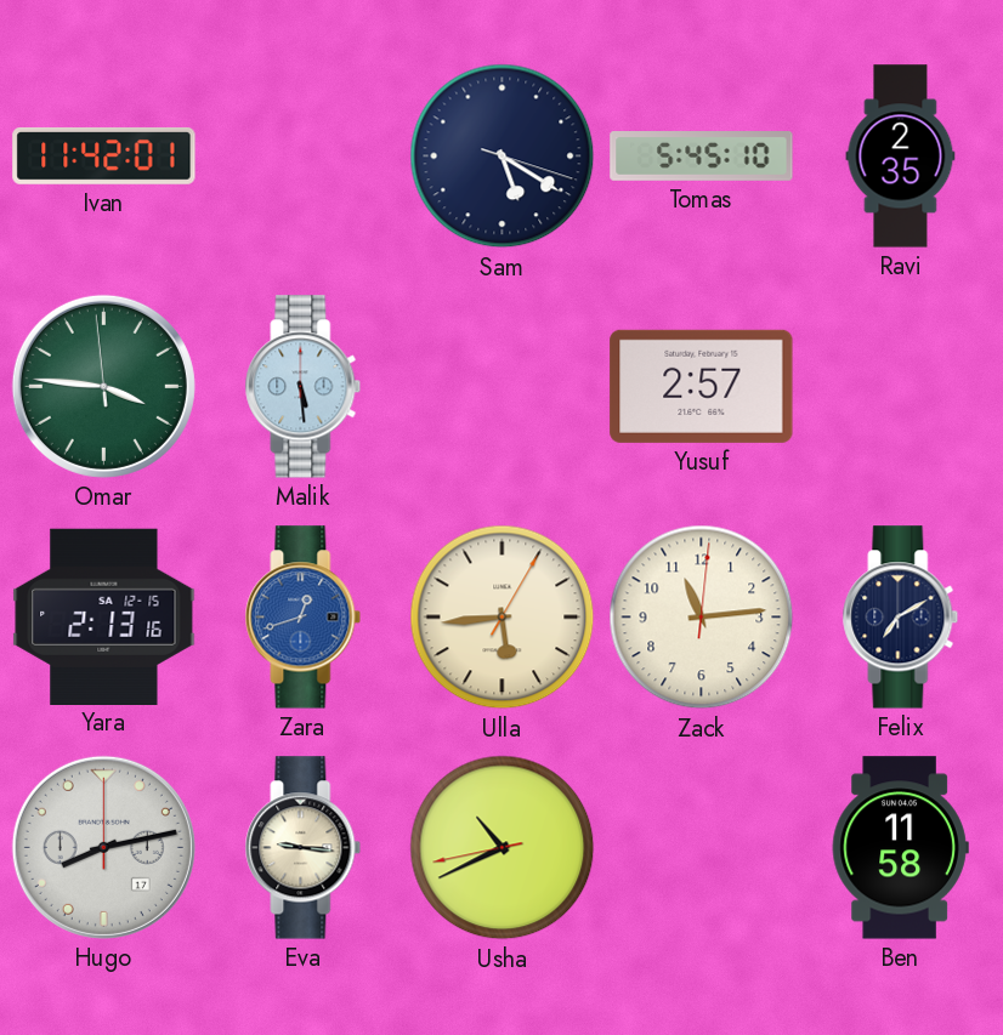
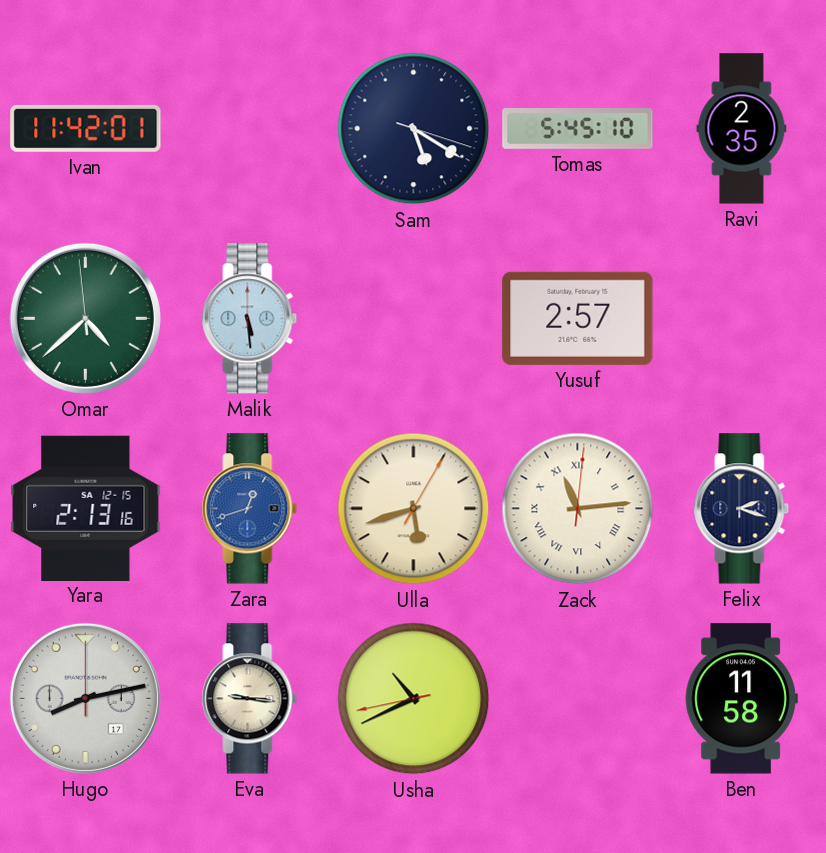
Omar: 3:45 -> 4:37
Ulla: 5:44 -> 5:42
Zack numerals: Arabic -> Roman
Felix: 7:10 -> 2:18
